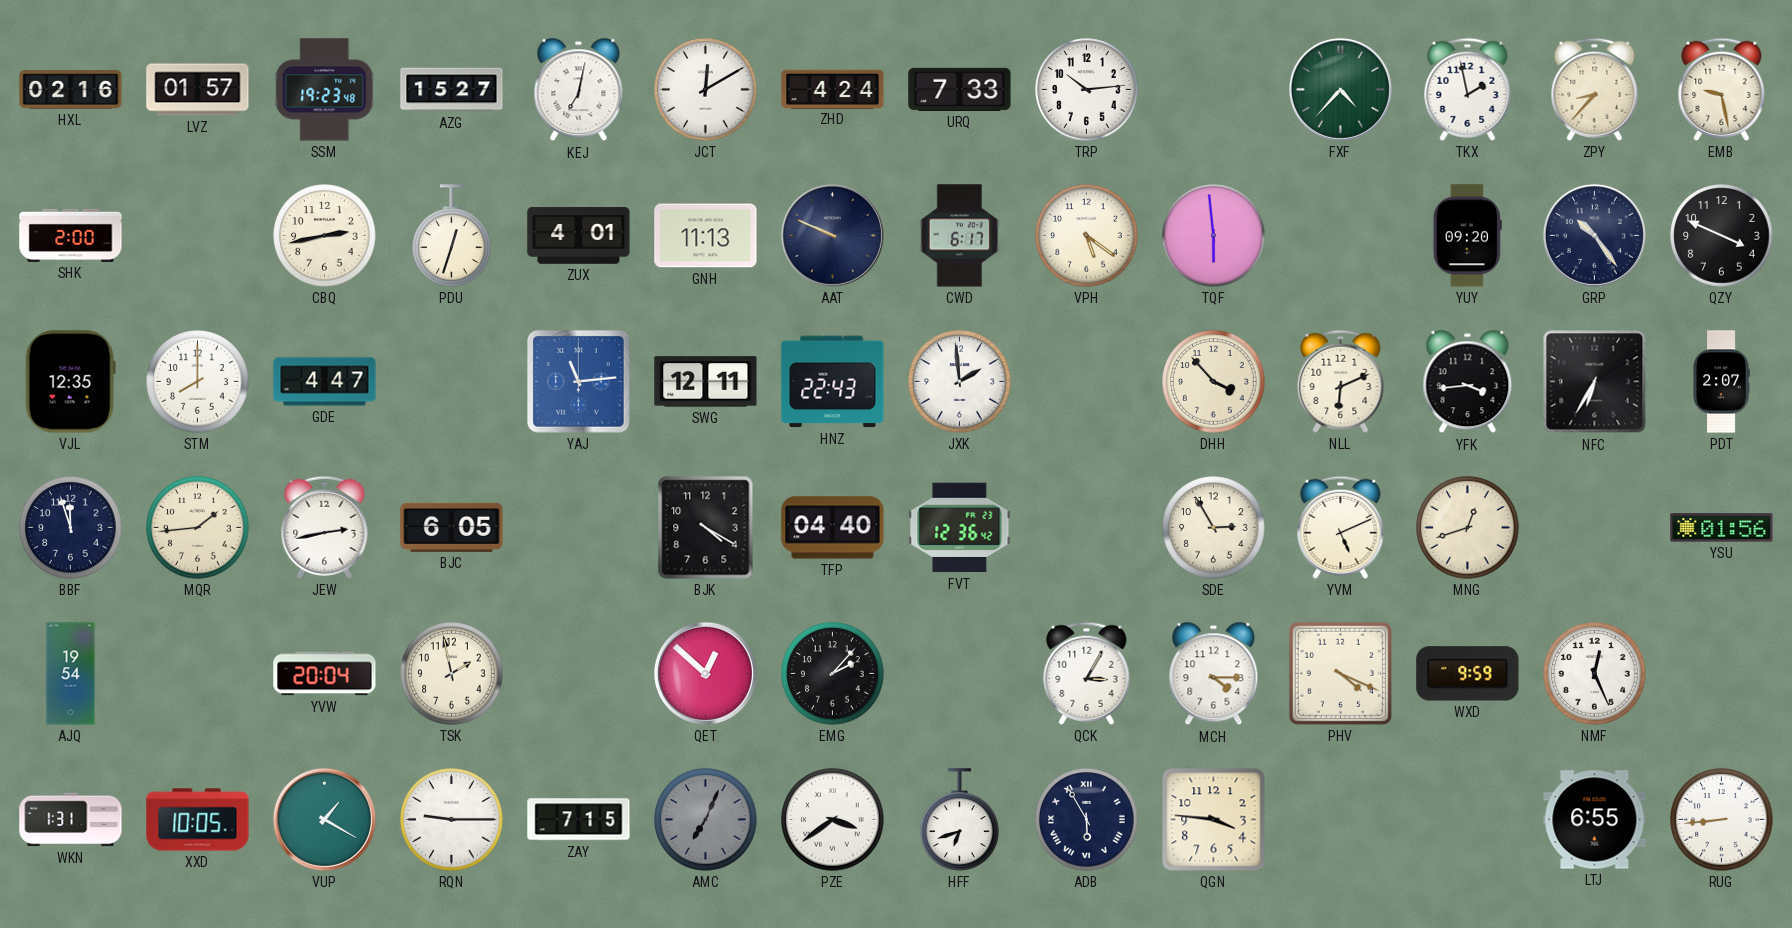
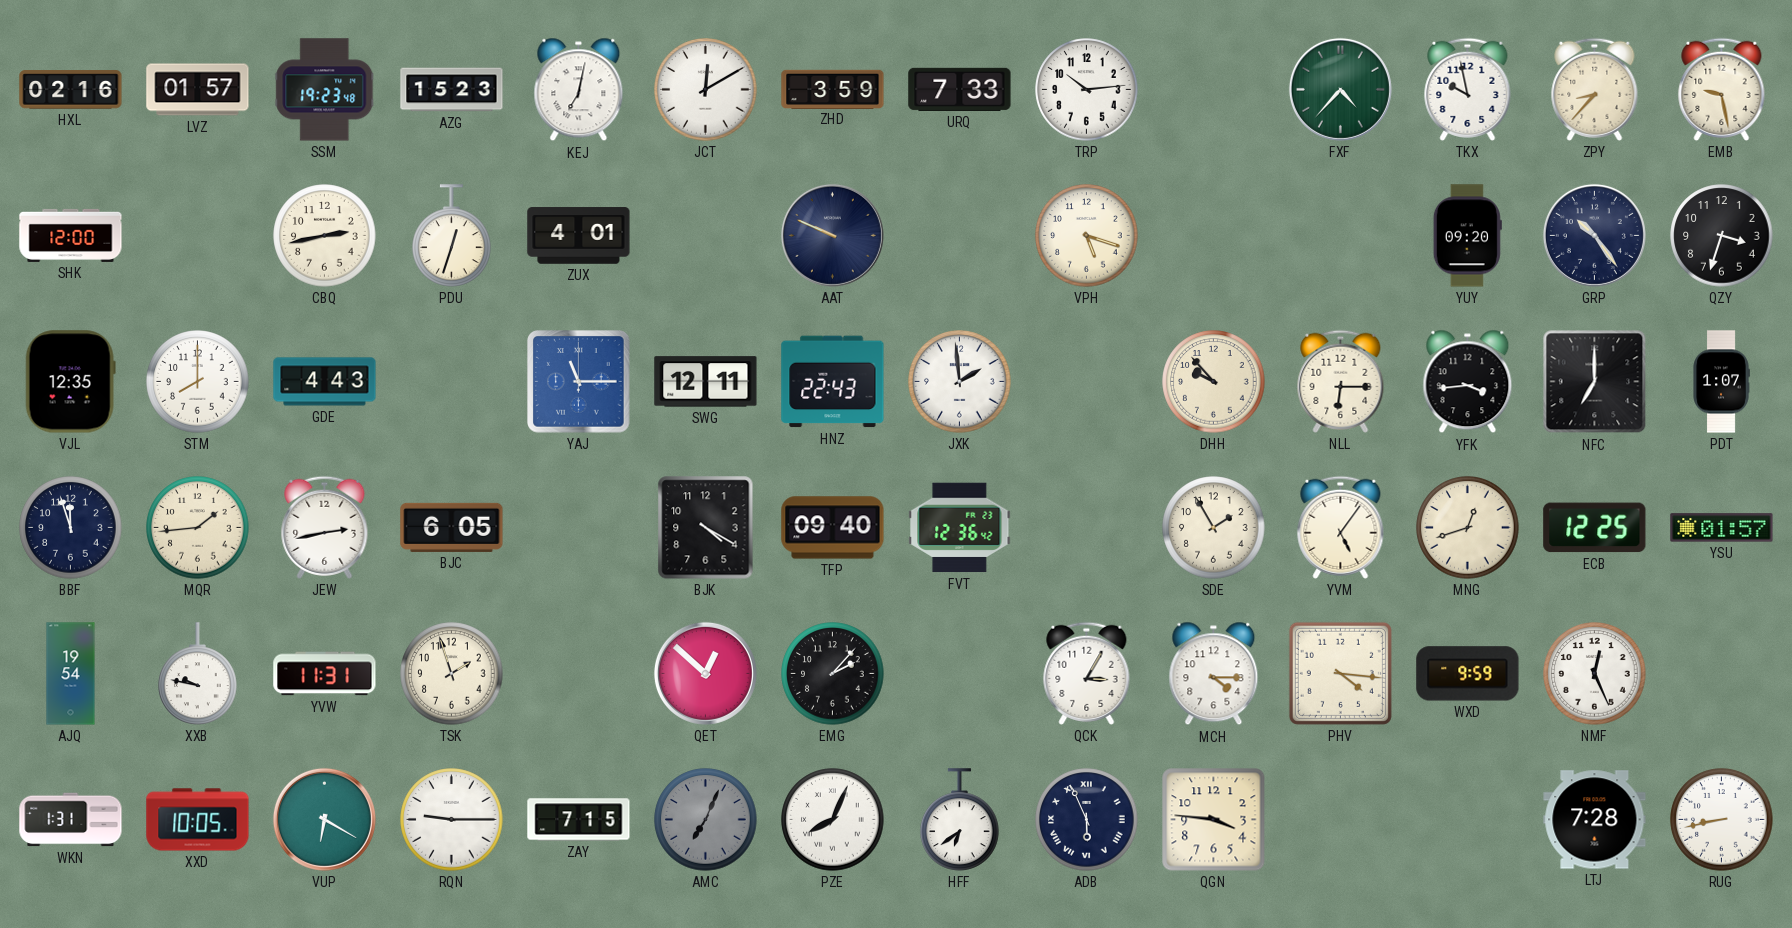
AZG: 15:27 -> 15:23
ZHD: 4:24 -> 3:59
TKX: 1:58 -> 9:58
SHK: 2:00 -> 12:00
GNH: 11:13 -> none
CWD: 6:17 -> none
VPH: 5:21 -> 5:18
TQF: 5:59 -> none
QZY: 3:49 -> 3:33
GDE: 4:47 -> 4:43
YAJ: 11:14 -> 11:15
DHH: 3:53 -> 9:53
NLL: 6:11 -> 6:15
NFC: 6:35 -> 7:00
PDT: 2:07 -> 1:07
TFP: 04:40 -> 09:40
SDE: 2:55 -> 1:55
YVM: 5:11 -> 5:06
ECB: none -> 12:25
YSU: 01:56 -> 01:57
XXB: none -> 9:47
YVW: 20:04 -> 11:31
TSK: 1:58 -> 1:57
PHV: 4:19 -> 4:16
VUP: 1:20 -> 6:20
PZE: 3:39 -> 8:04
HFF: 6:42 -> 6:39
ADB: 5:55 -> 5:56
LTJ: 6:55 -> 7:28
RUG: 8:44 -> 8:43
